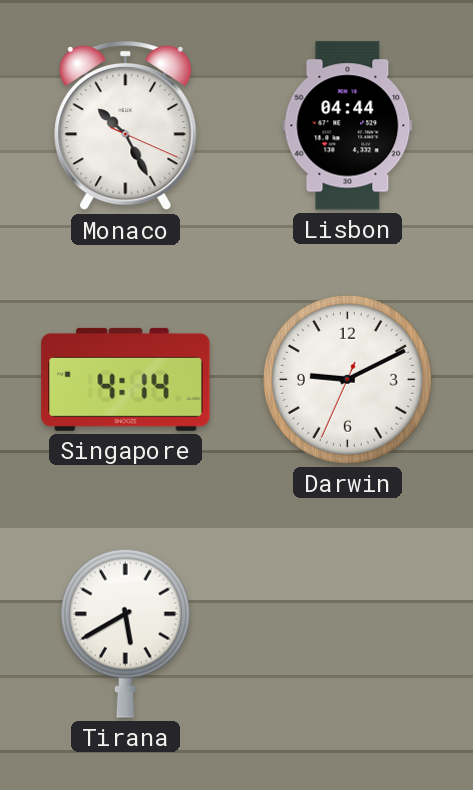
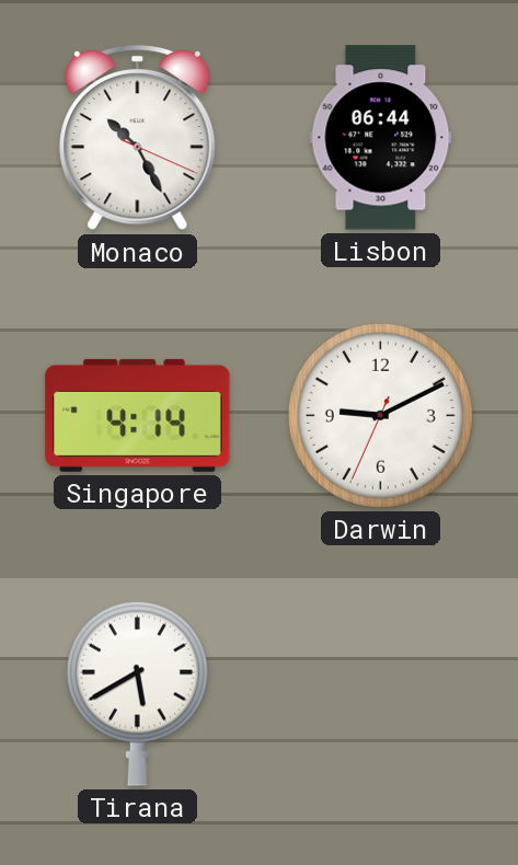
Lisbon: 04:44 -> 06:44
